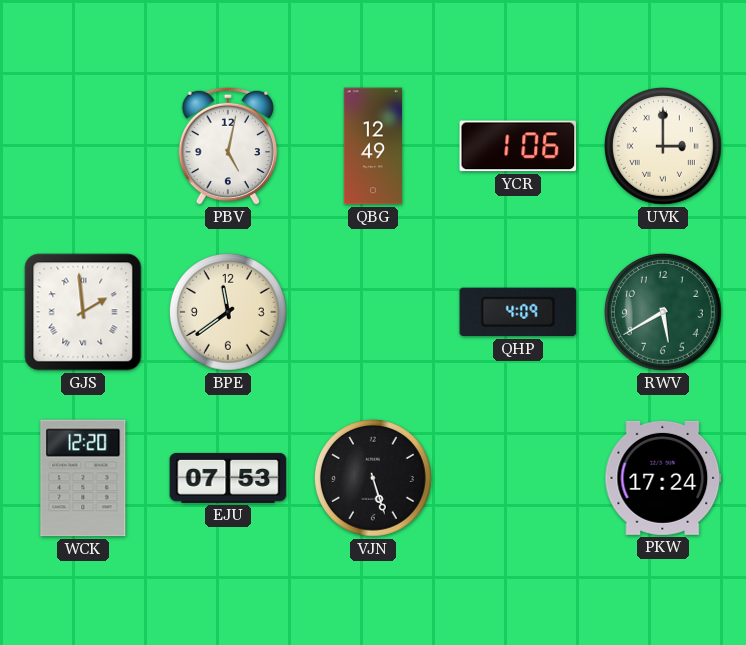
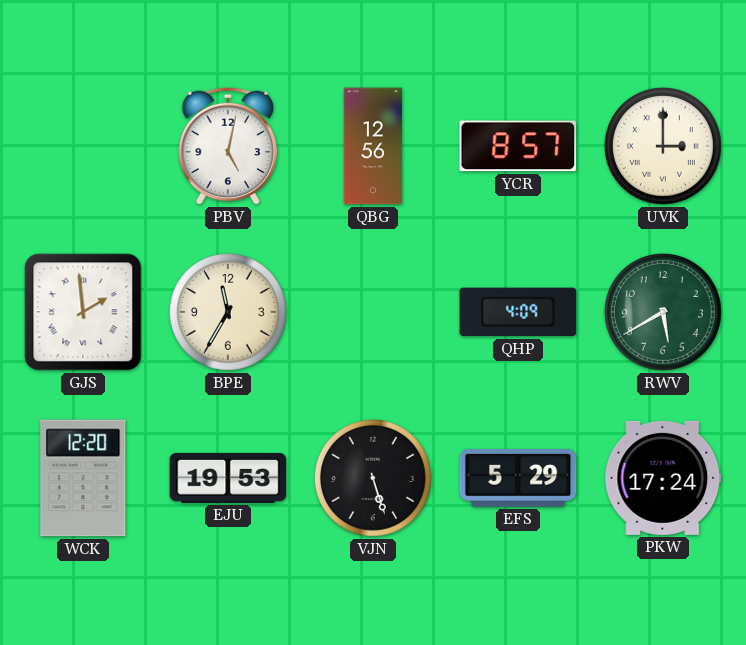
QBG: 12:49 -> 12:56
YCR: 1:06 -> 8:57
BPE: 11:39 -> 11:35
EJU: 07:53 -> 19:53
EFS: none -> 5:29
